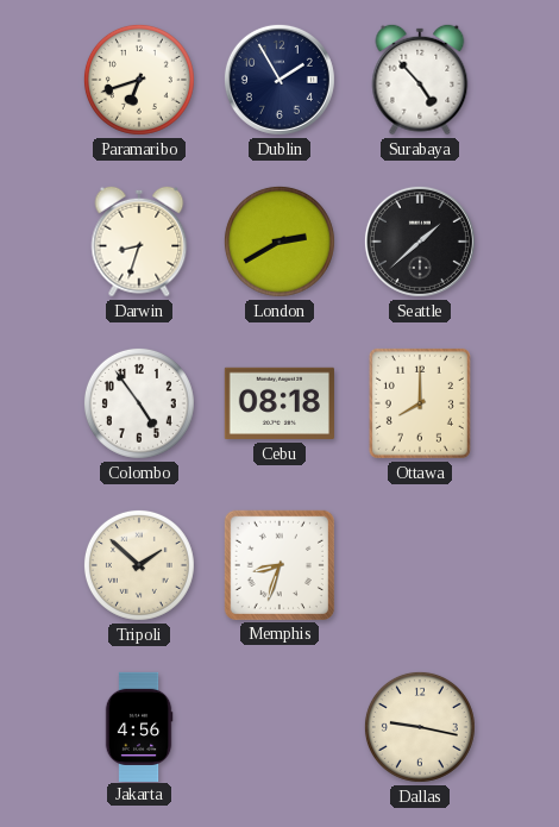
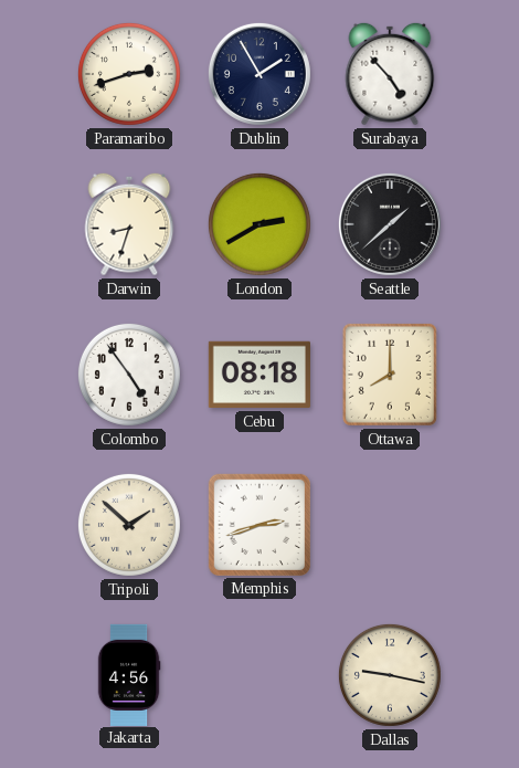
Paramaribo: 6:42 -> 2:42
Memphis: 8:33 -> 2:42
